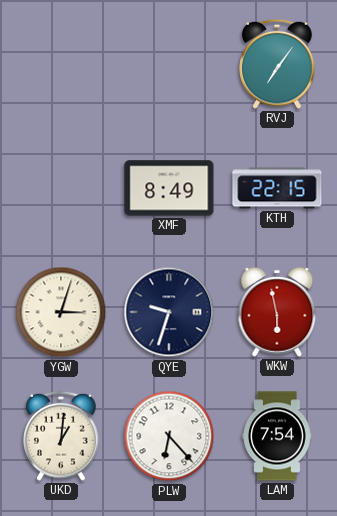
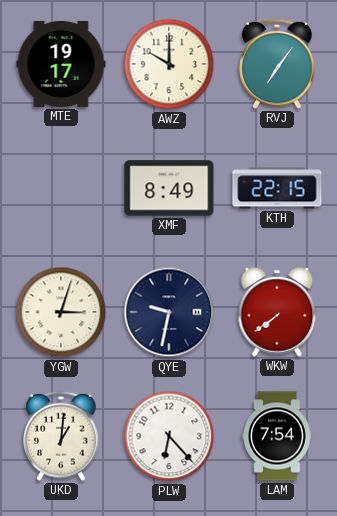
MTE: none -> 19:17
AWZ: none -> 10:00
QYE: 9:33 -> 9:32
WKW: 5:58 -> 7:39
